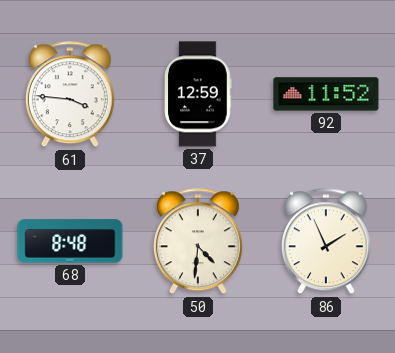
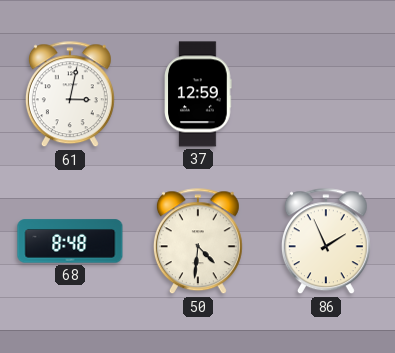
61: 3:46 -> 3:02
92: 11:52 -> none
